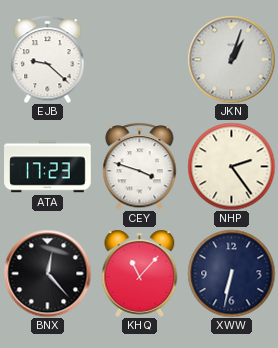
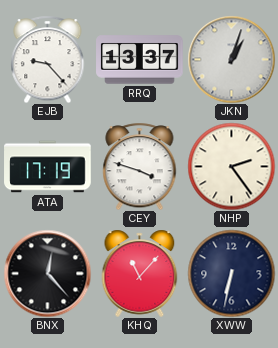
EJB: 9:22 -> 9:23
RRQ: none -> 13:37
ATA: 17:23 -> 17:19
